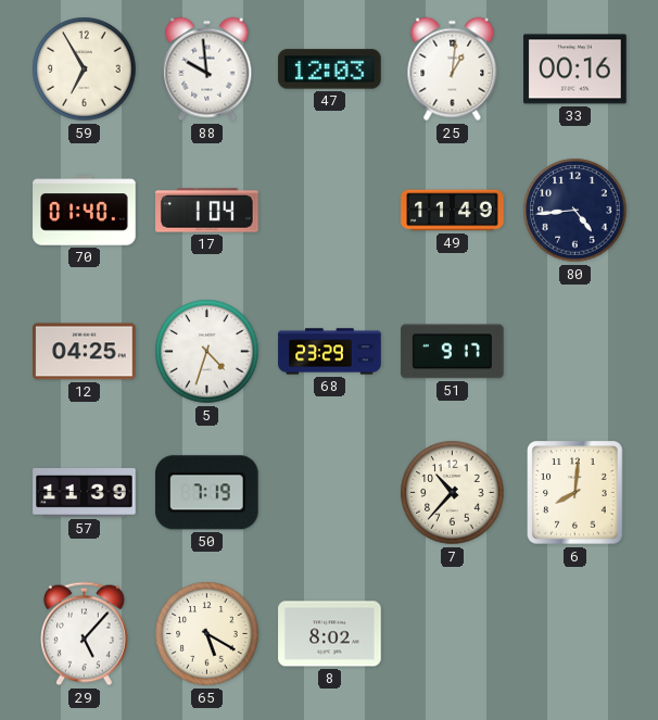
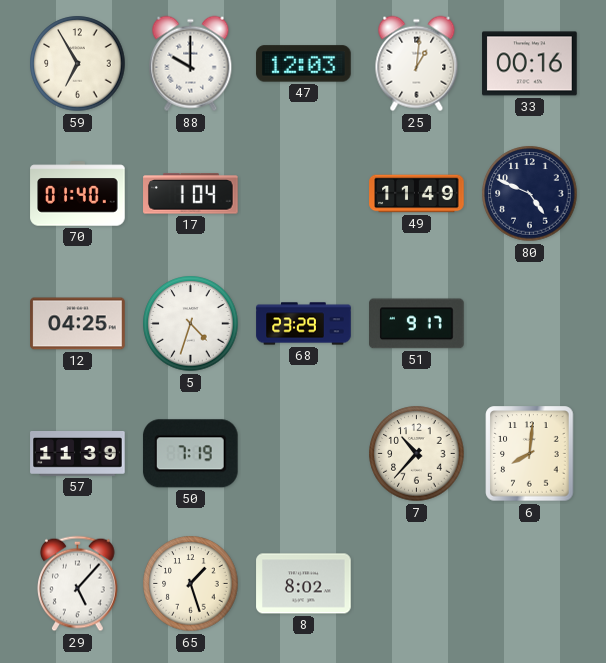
88: 9:59 -> 10:00
80: 4:44 -> 4:49
65: 5:20 -> 1:27
